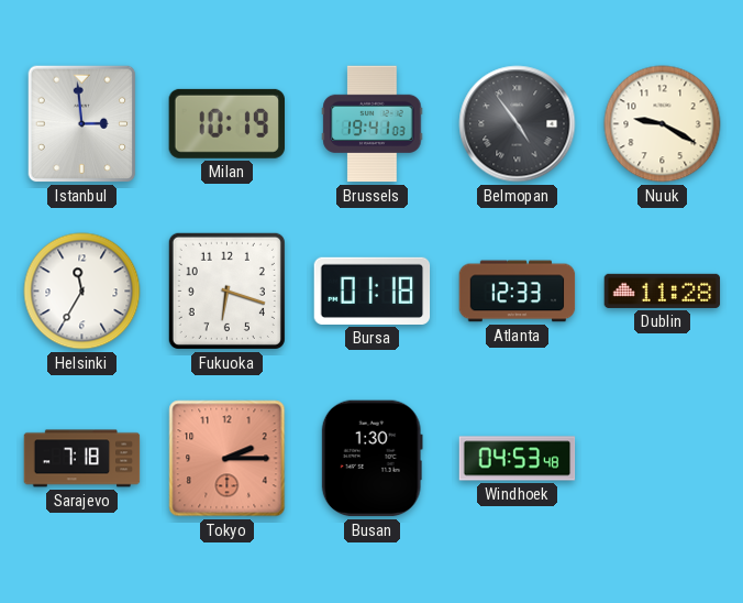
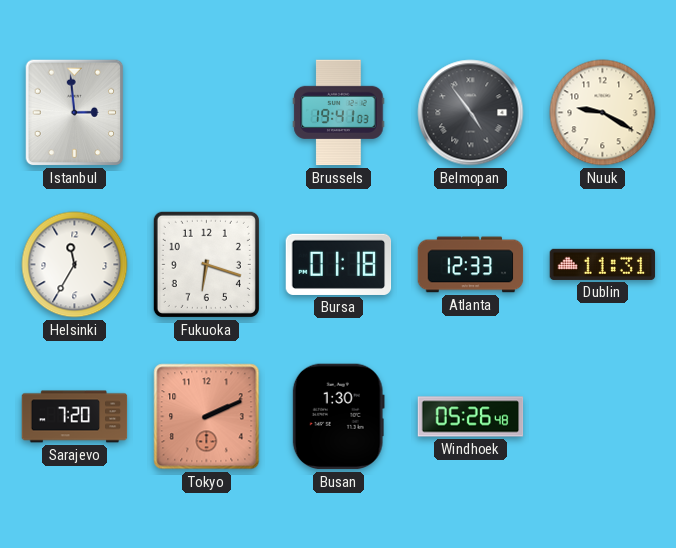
Milan: 10:19 -> none
Dublin: 11:28 -> 11:31
Sarajevo: 7:18 -> 7:20
Tokyo: 2:15 -> 2:11
Windhoek: 04:53 -> 05:26
